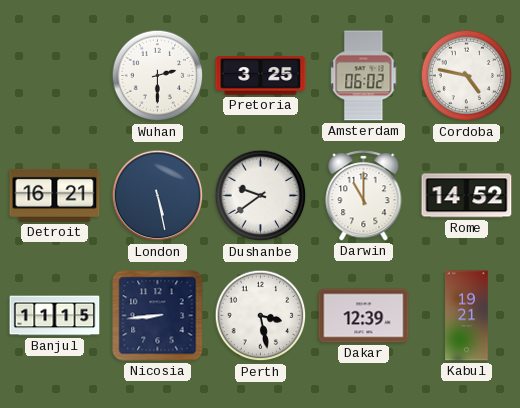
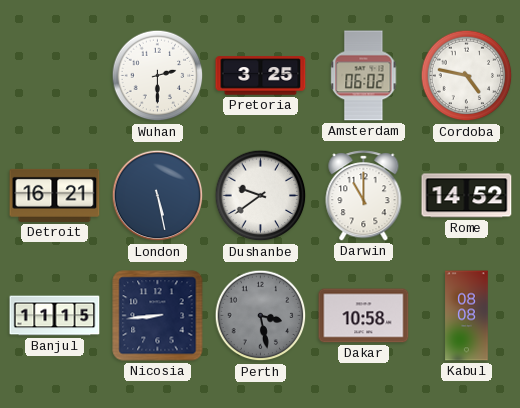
Perth dial: white -> grey
Dakar: 12:39 -> 10:58
Kabul: 19:21 -> 08:08
